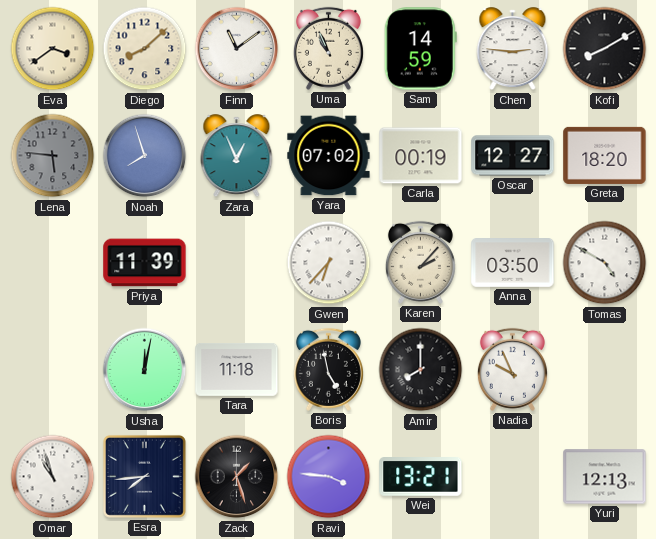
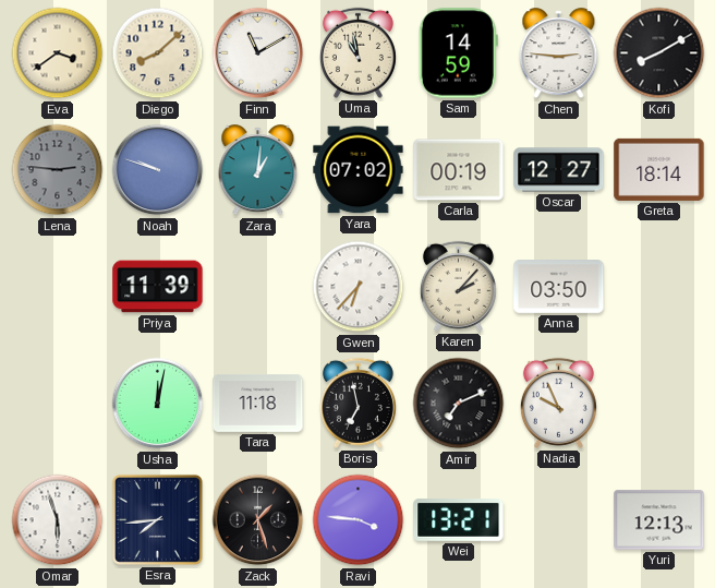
Finn: 11:09 -> 11:10
Uma: 10:56 -> 10:58
Lena: 5:46 -> 2:46
Noah: 7:57 -> 9:48
Zara: 12:56 -> 1:01
Greta: 18:20 -> 18:14
Tomas: 4:50 -> none
Boris: 4:58 -> 6:58
Amir: 8:00 -> 7:11
Omar: 10:57 -> 5:57
